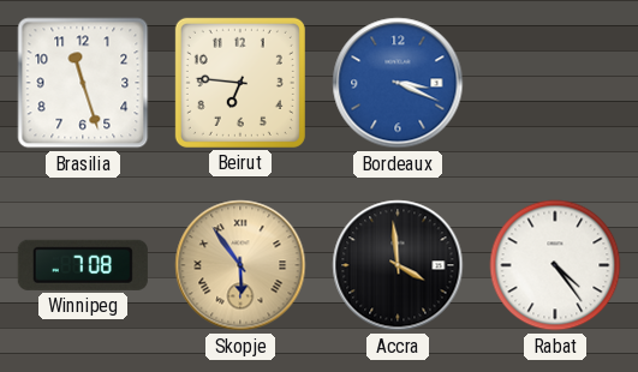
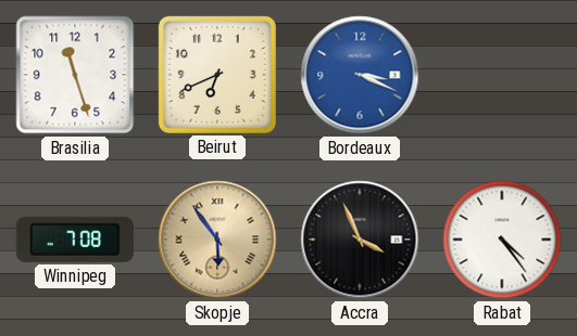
Beirut: 6:46 -> 6:41
Accra: 3:59 -> 3:56
